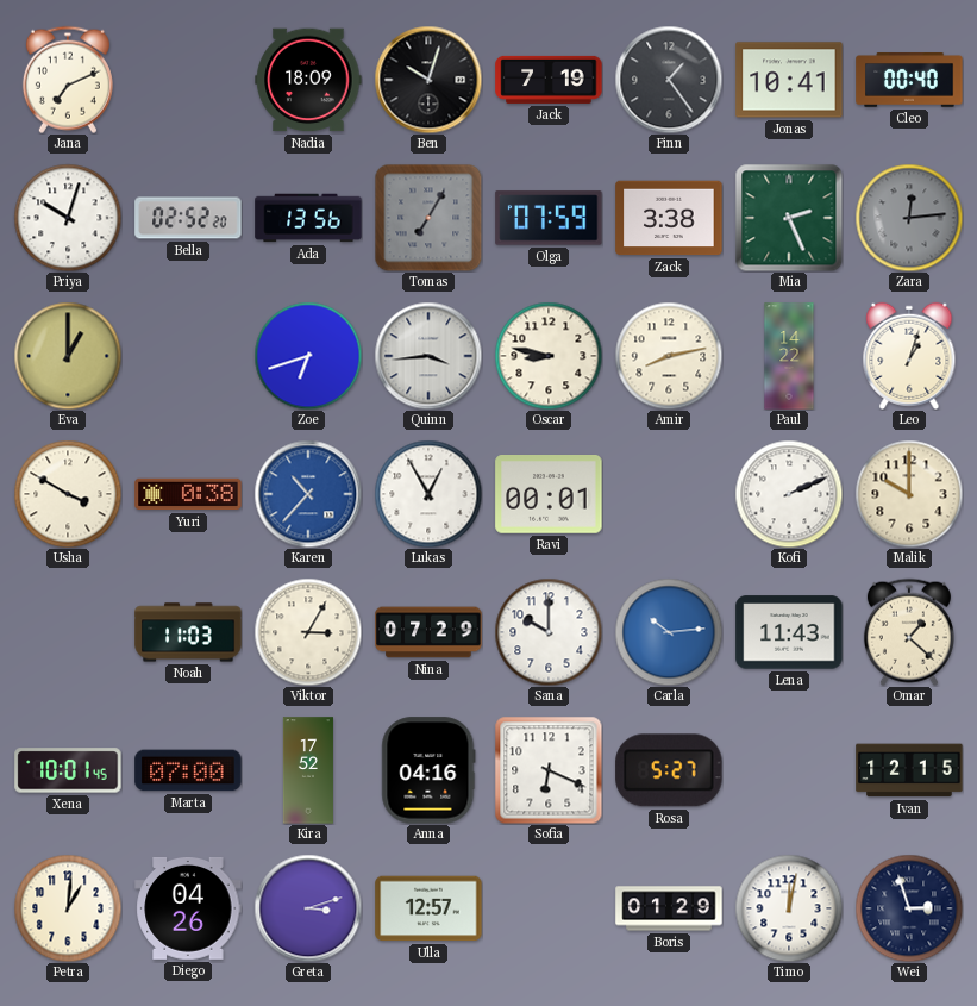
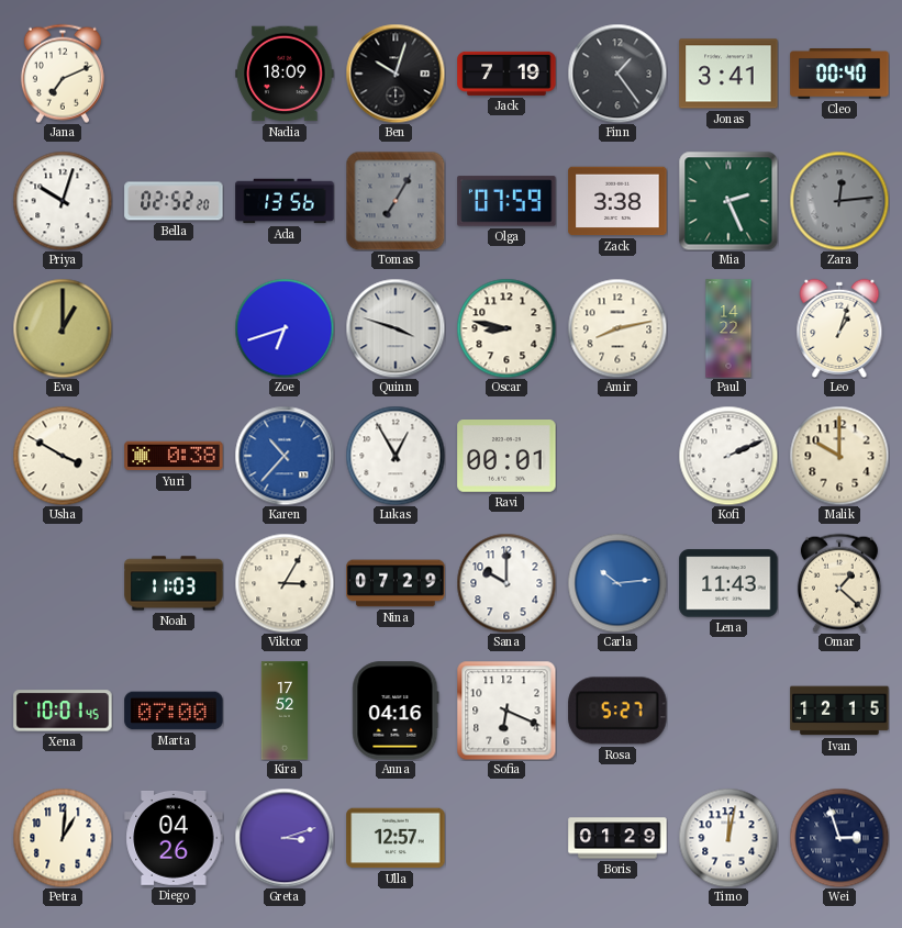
Jonas: 10:41 -> 3:41
Quinn: 3:44 -> 3:48
